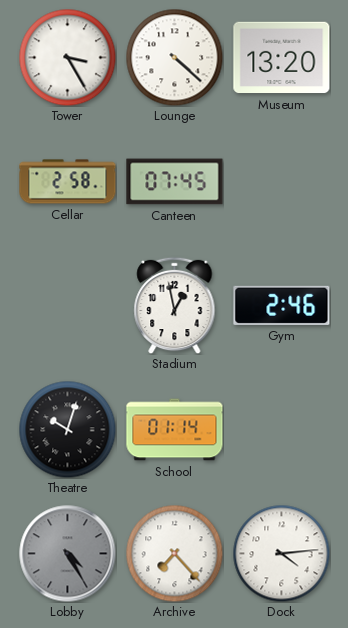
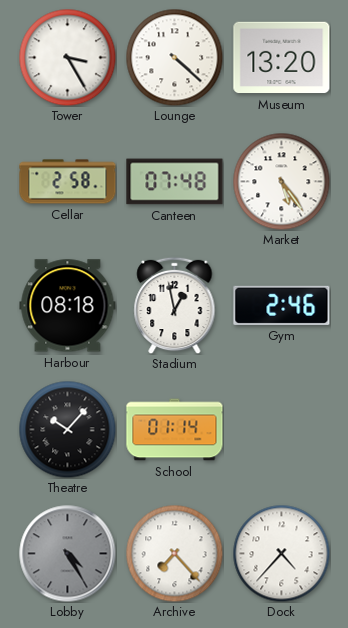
Canteen: 07:45 -> 07:48
Market: none -> 5:24
Harbour: none -> 08:18
Theatre: 10:03 -> 10:07
Dock: 4:14 -> 4:37
